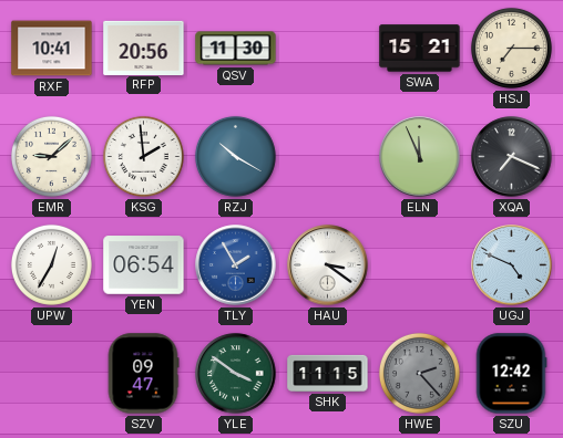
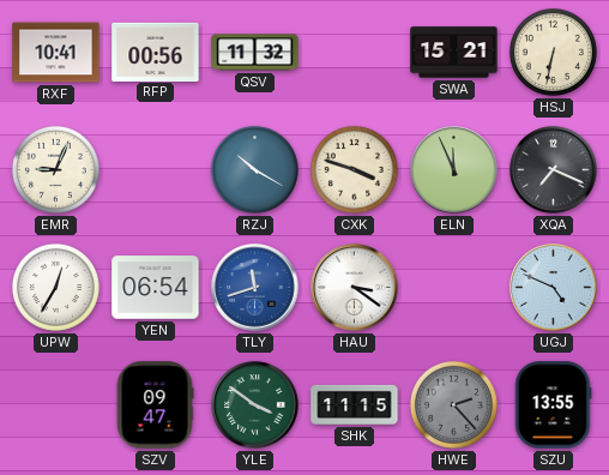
RFP: 20:56 -> 00:56
QSV: 11:30 -> 11:32
HSJ: 7:15 -> 6:32
EMR: 9:08 -> 9:04
KSG: 1:59 -> none
CXK: none -> 3:48
TLY: 1:55 -> 11:42
SZU: 12:42 -> 13:55
